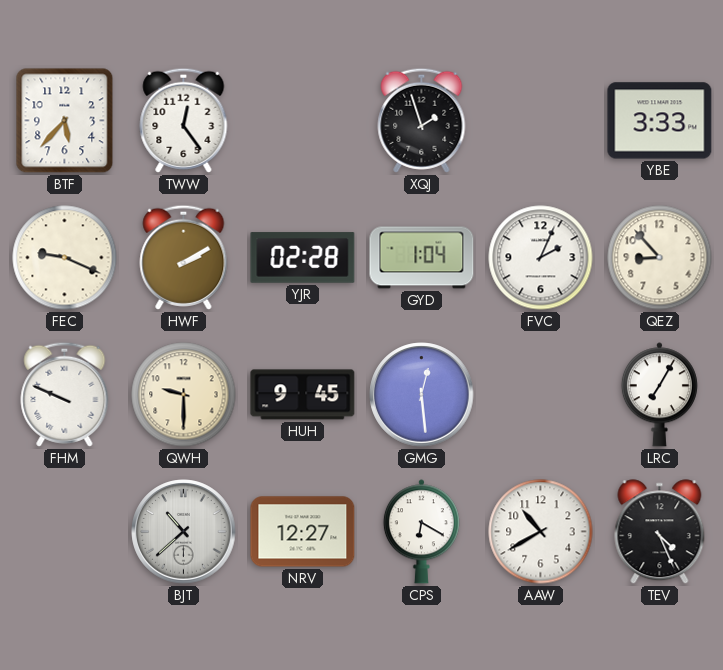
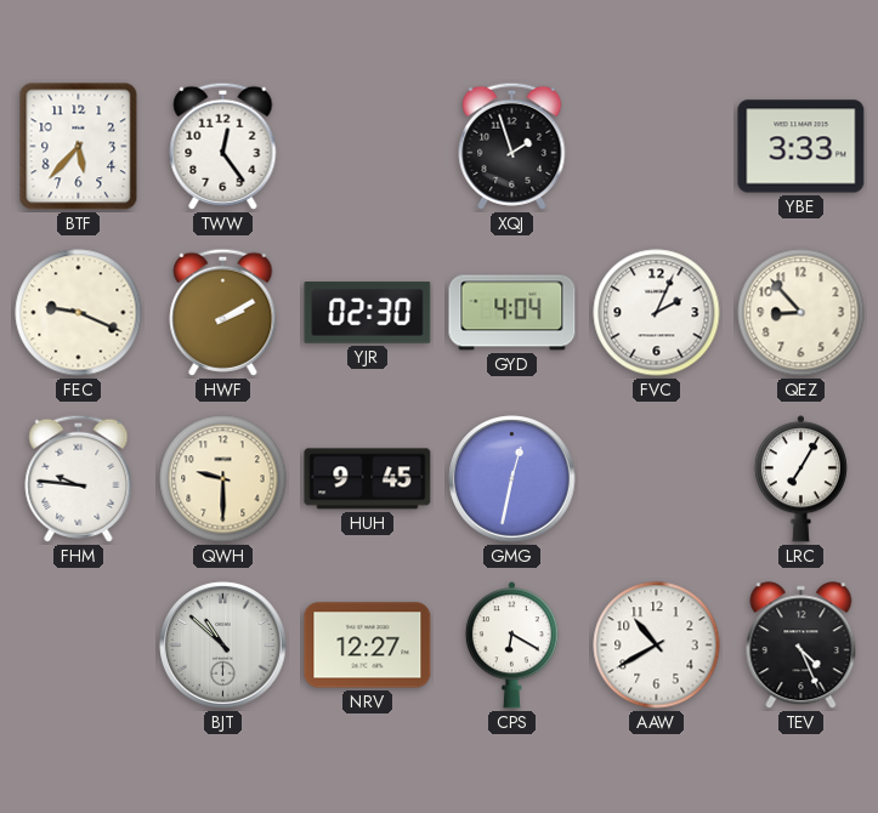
YJR: 02:28 -> 02:30
GYD: 1:04 -> 4:04
FHM: 9:49 -> 9:46
GMG: 12:29 -> 12:32
BJT: 10:38 -> 10:52
